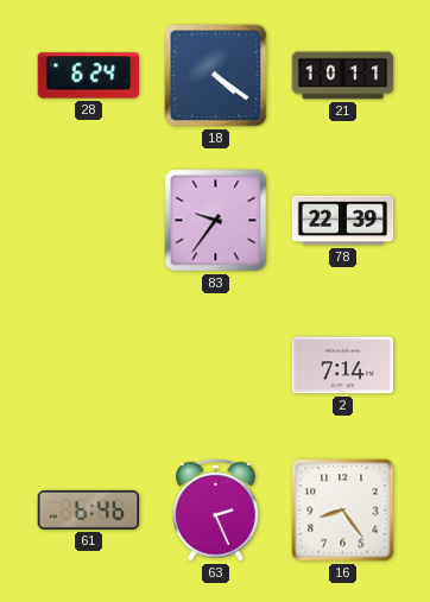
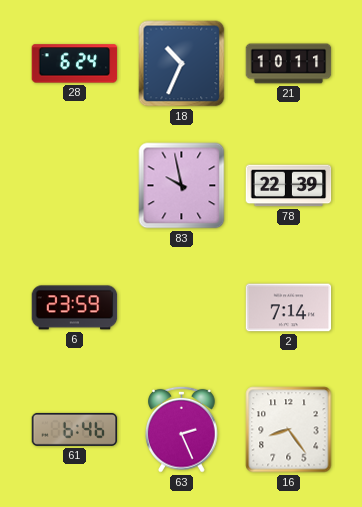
18: 4:21 -> 10:34
83: 9:36 -> 9:58
6: none -> 23:59
